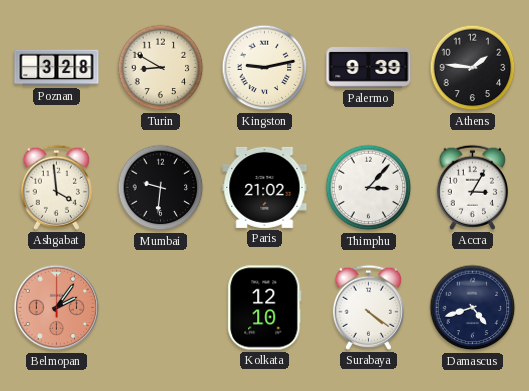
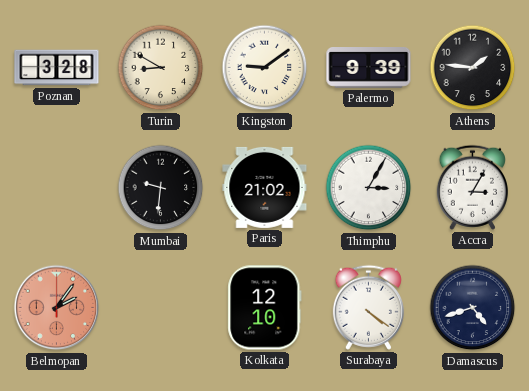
Kingston: 9:13 -> 9:09
Ashgabat: 3:59 -> none
Thimphu: 3:07 -> 3:05
